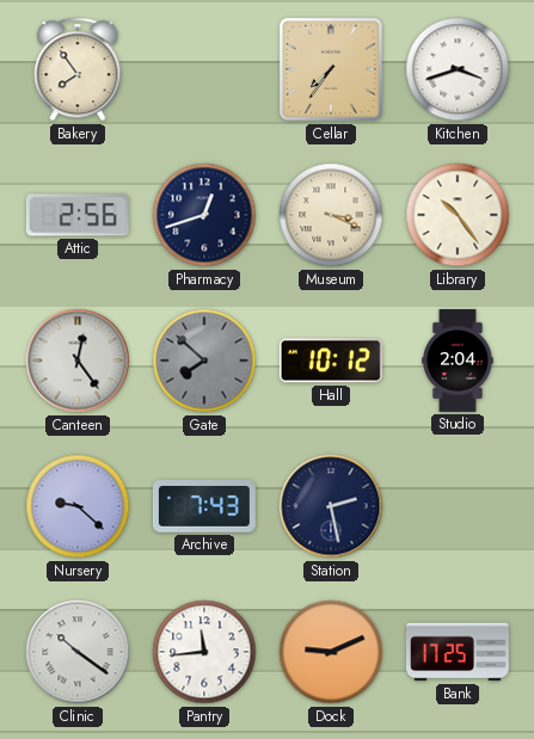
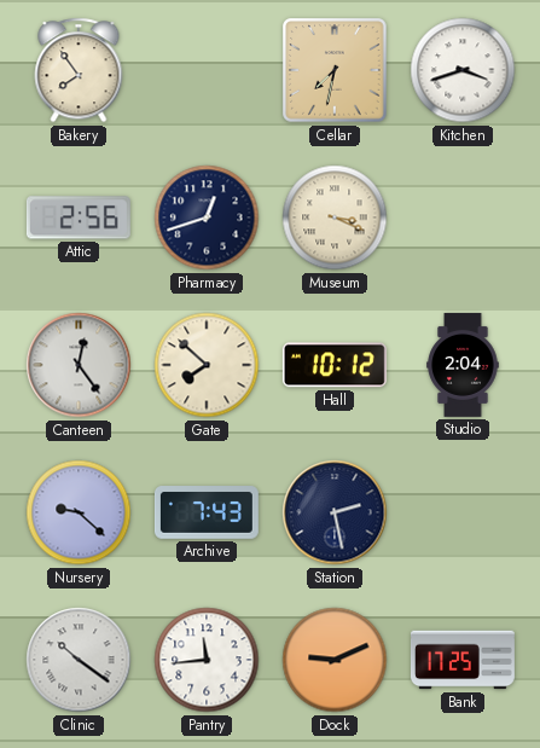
Cellar: 7:36 -> 7:32
Library: 10:24 -> none
Gate dial: grey -> cream
